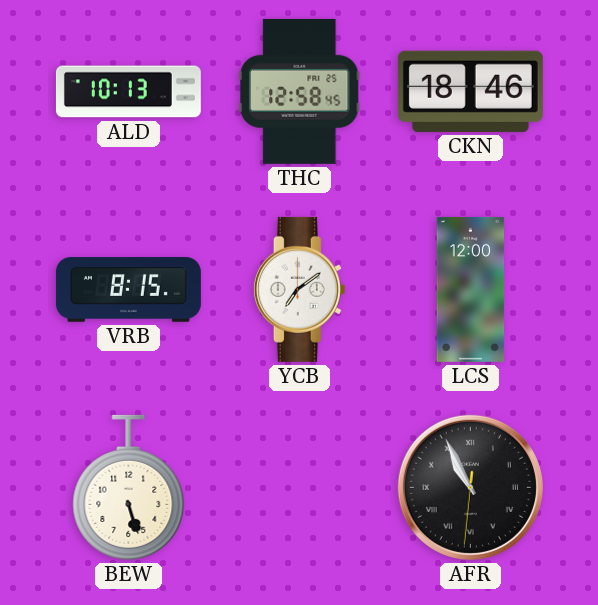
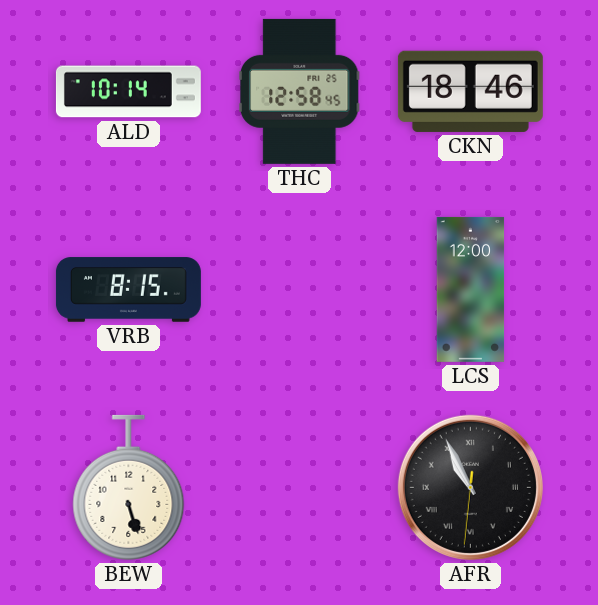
ALD: 10:13 -> 10:14
YCB: 7:09 -> none
